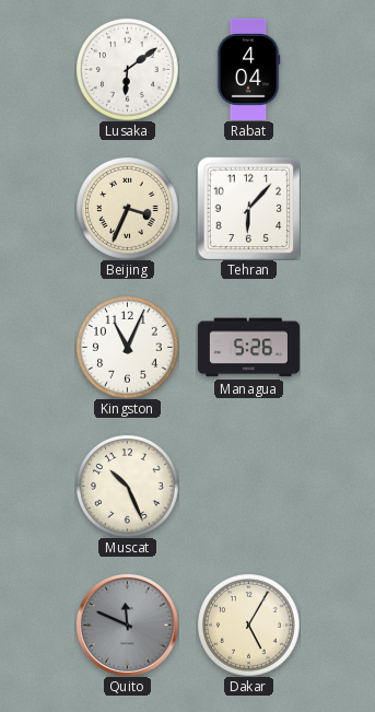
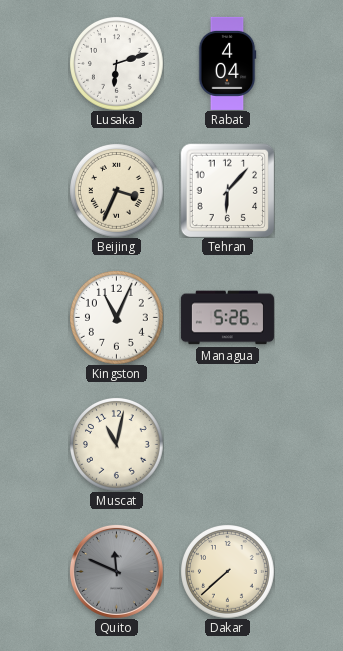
Lusaka: 6:09 -> 6:12
Muscat: 10:26 -> 11:02
Dakar: 5:05 -> 7:38
